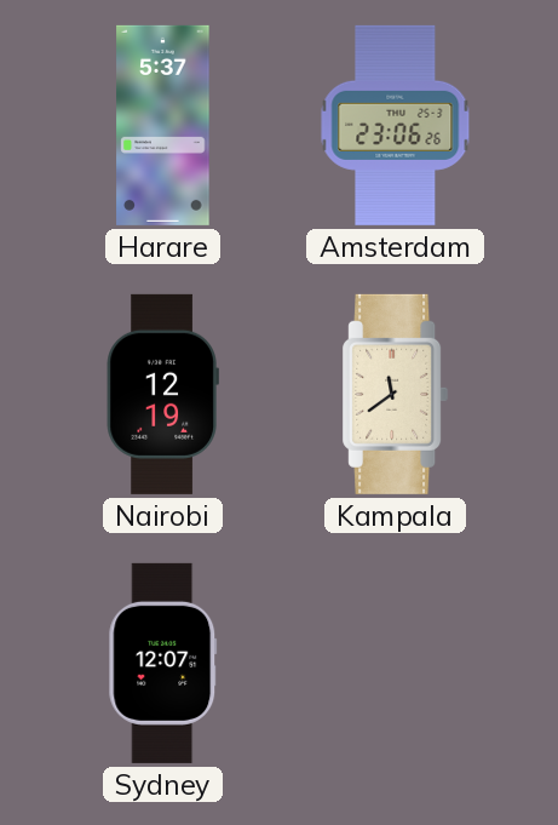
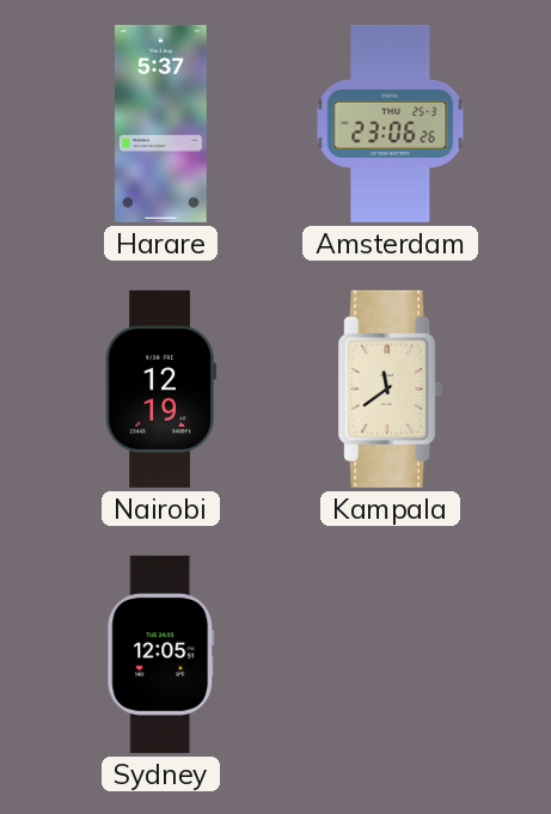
Sydney: 12:07 -> 12:05
